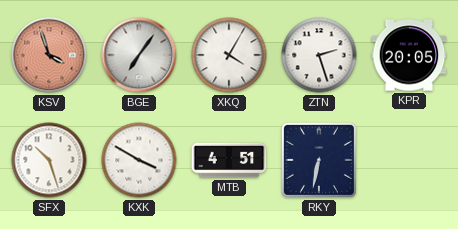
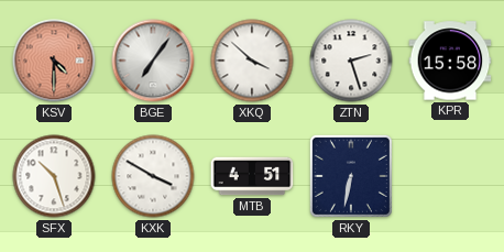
KSV: 3:57 -> 4:30
XKQ: 4:05 -> 3:52
KPR: 20:05 -> 15:58
